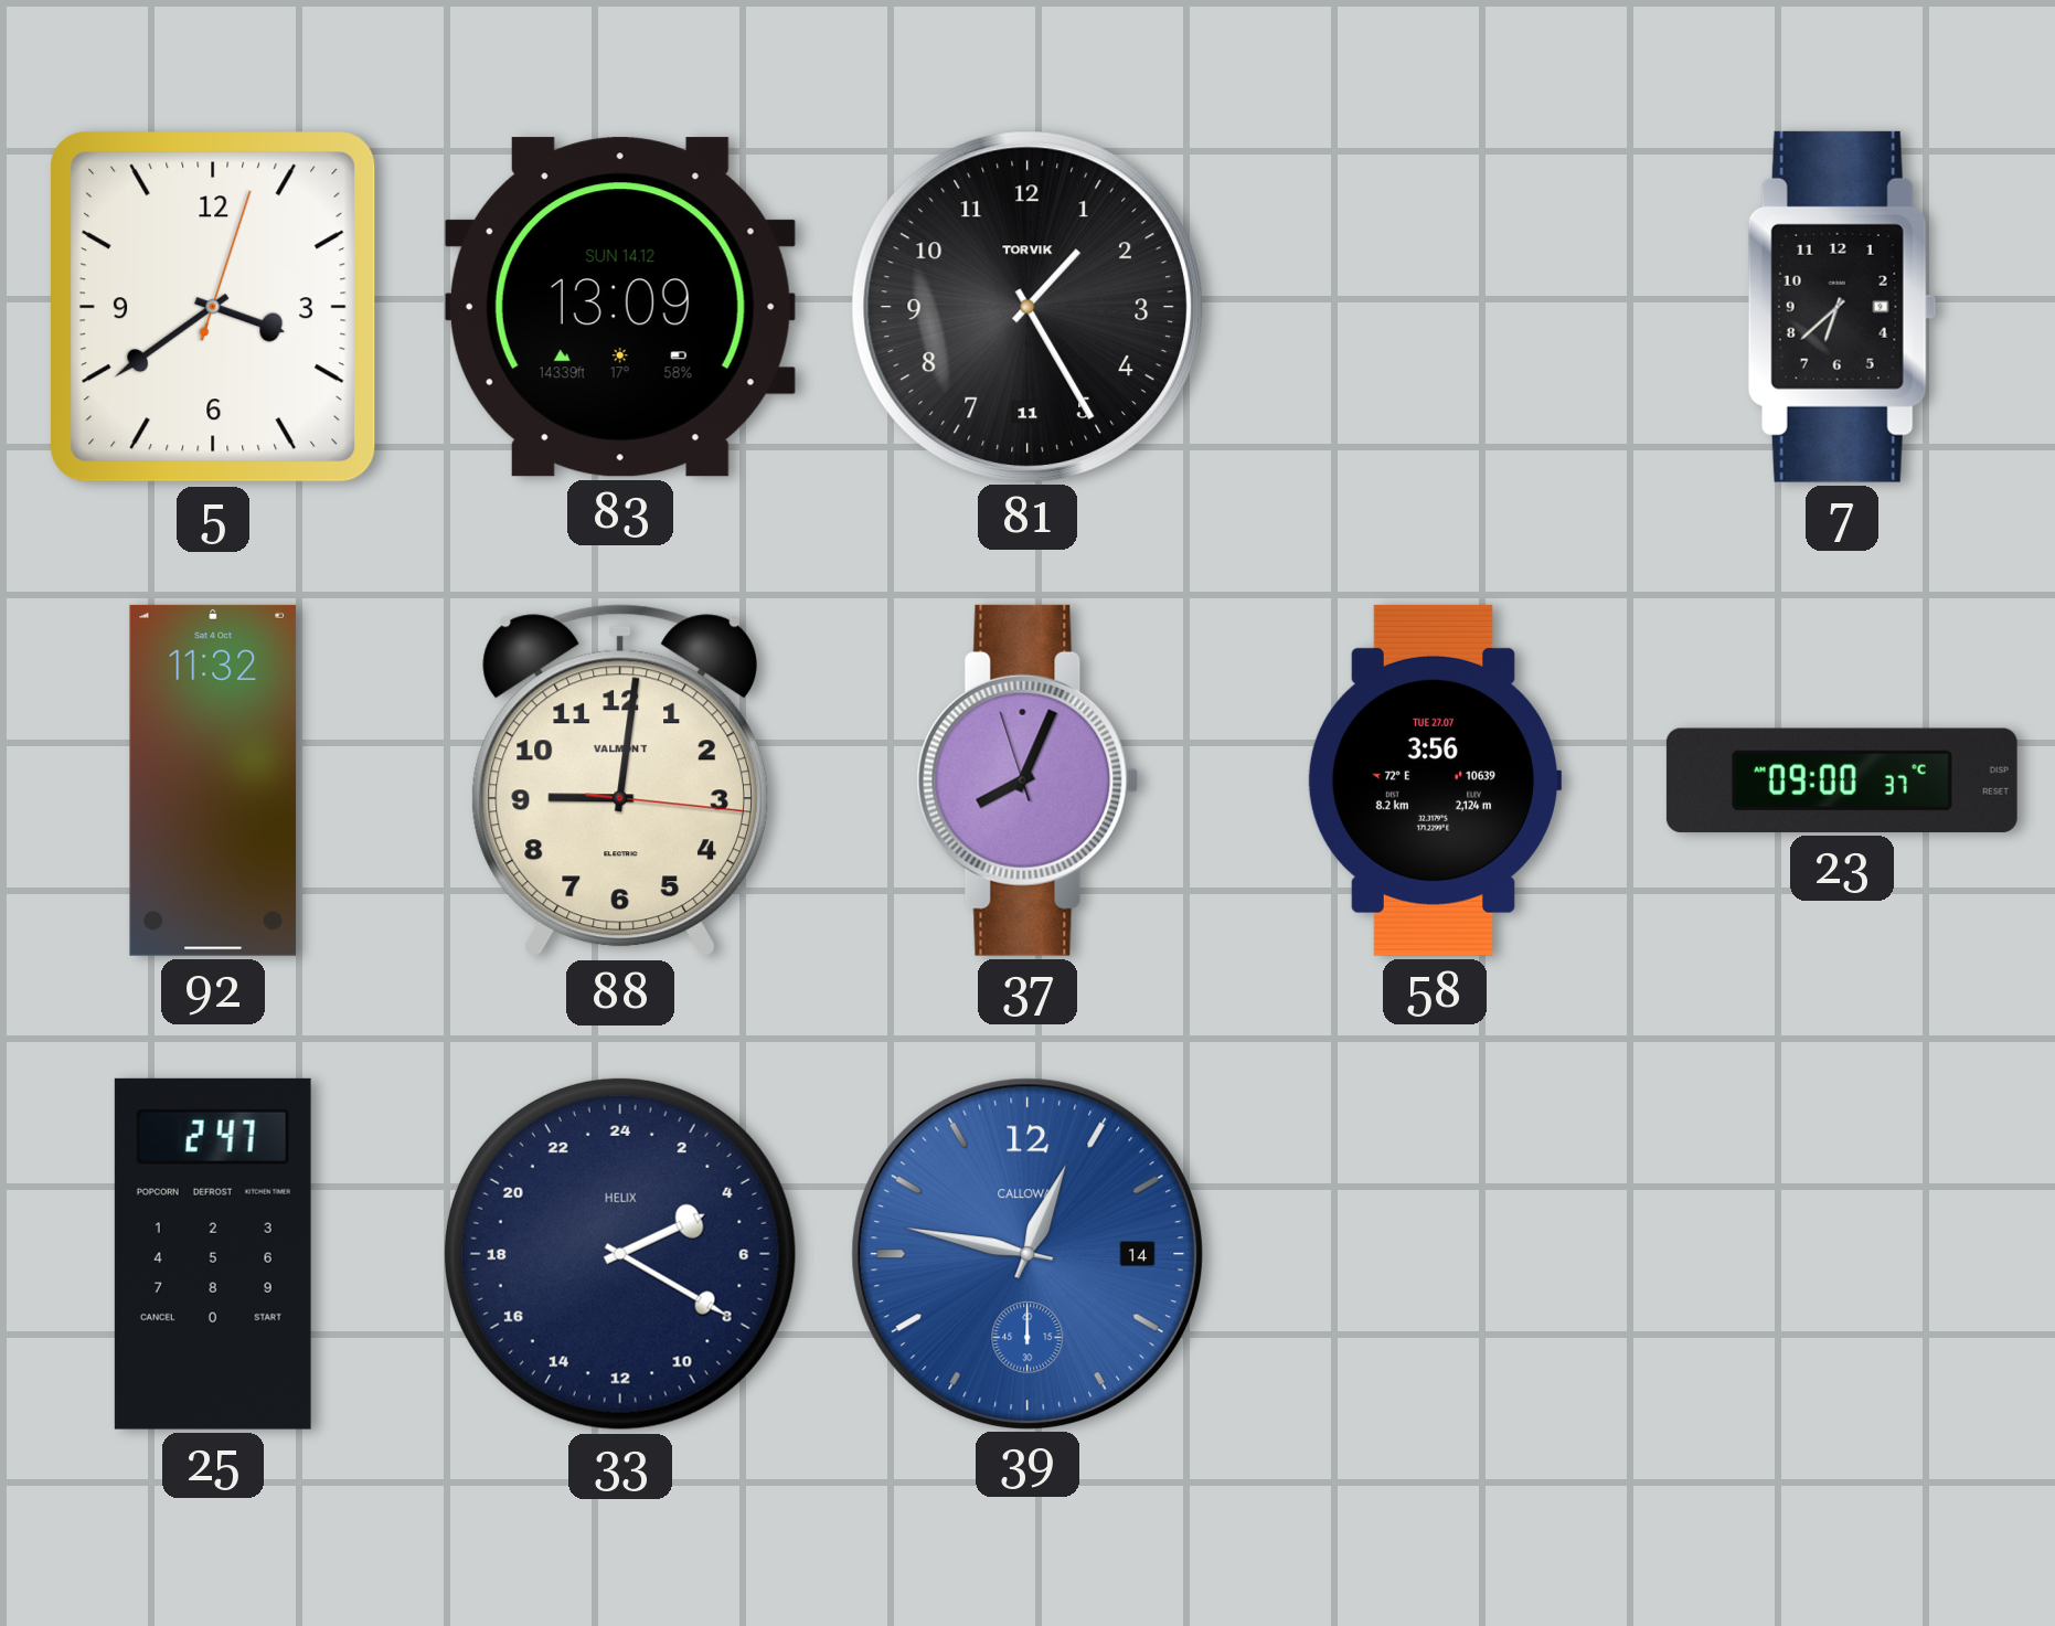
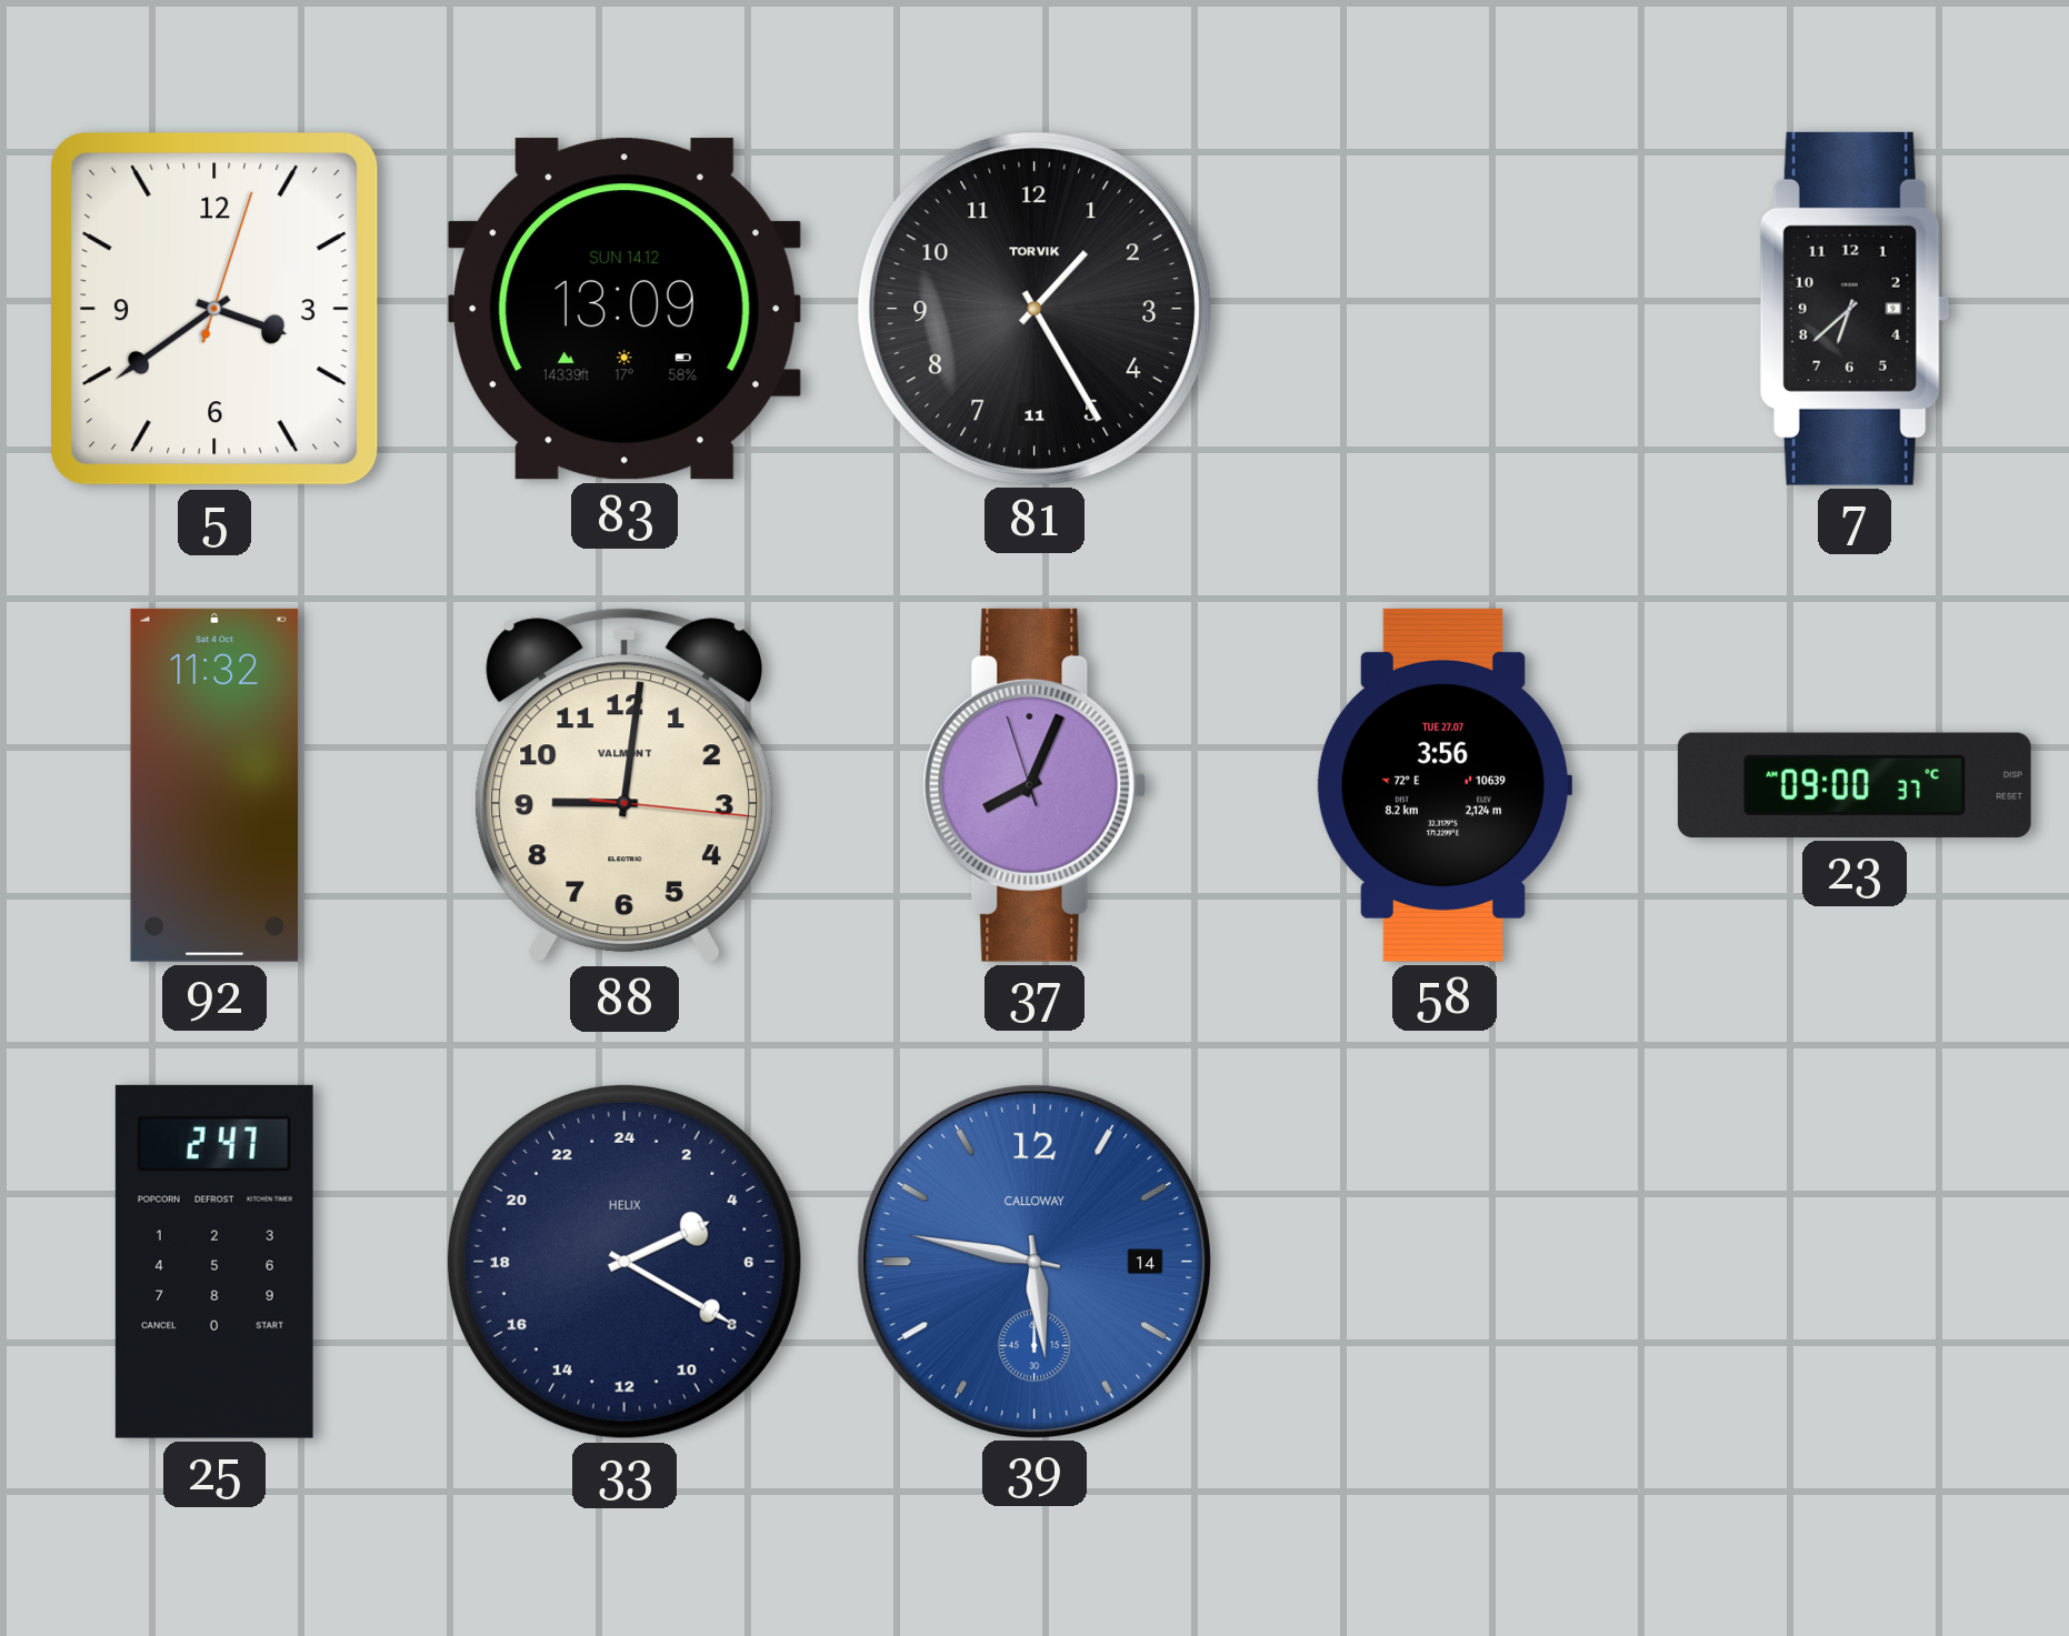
39: 12:47 -> 5:47
